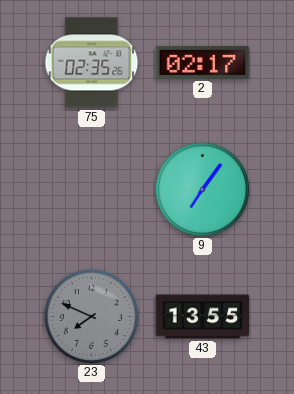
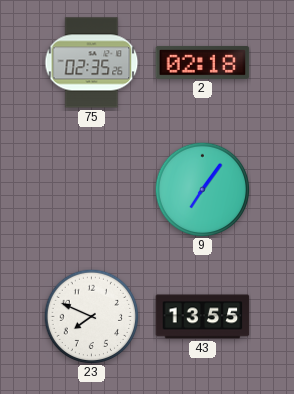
2: 02:17 -> 02:18
23 dial: grey -> white
